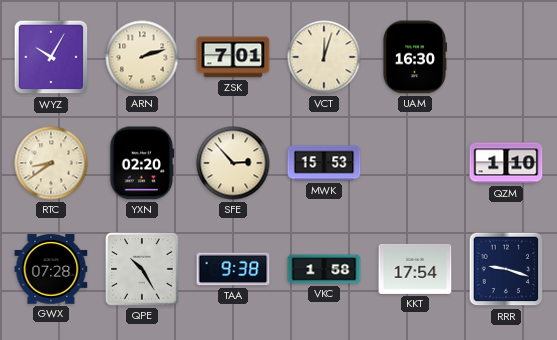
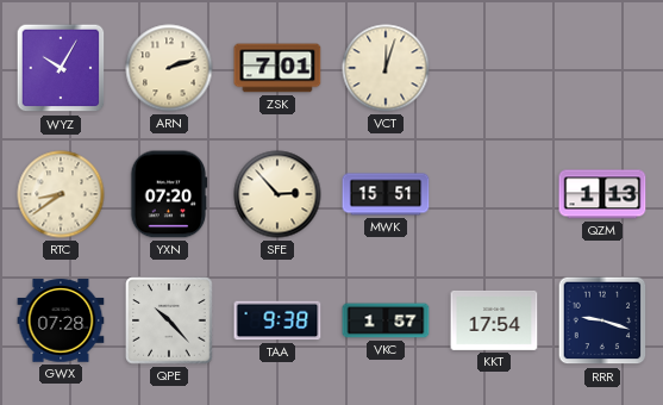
UAM: 16:30 -> none
YXN: 02:20 -> 07:20
MWK: 15:53 -> 15:51
QZM: 1:10 -> 1:13
QPE: 10:25 -> 10:23
VKC: 1:58 -> 1:57
